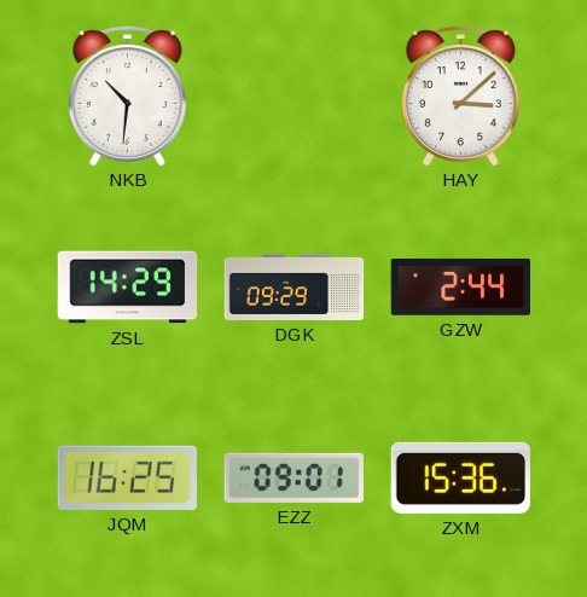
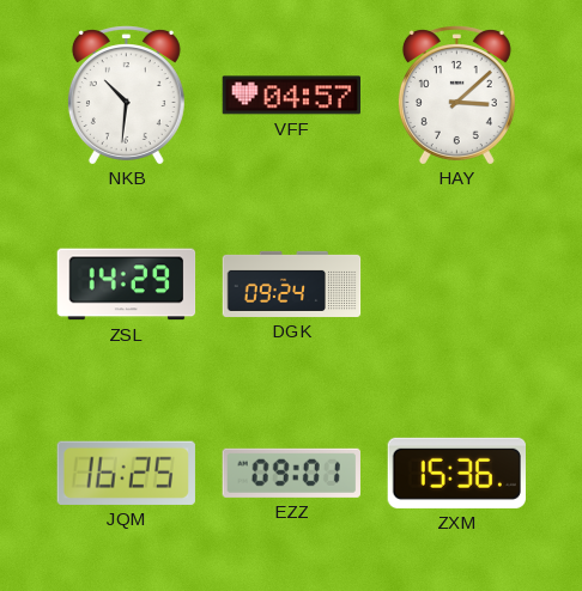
VFF: none -> 04:57
DGK: 09:29 -> 09:24
GZW: 2:44 -> none
